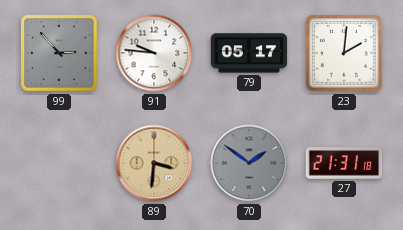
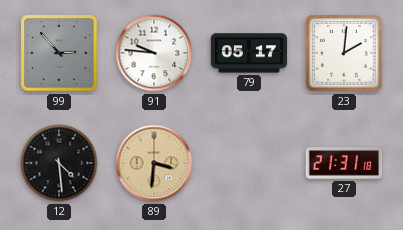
12: none -> 4:29
70: 1:51 -> none
